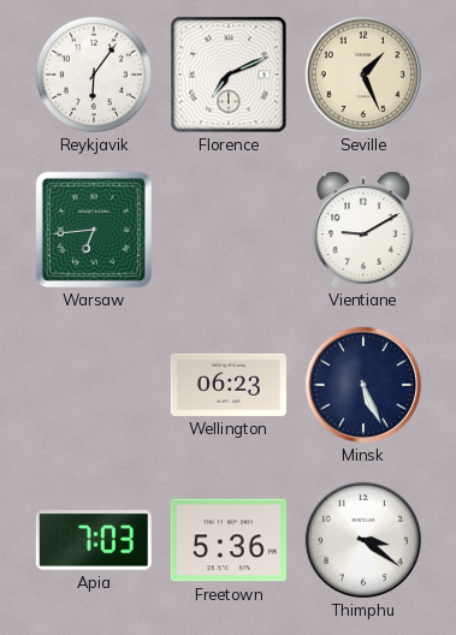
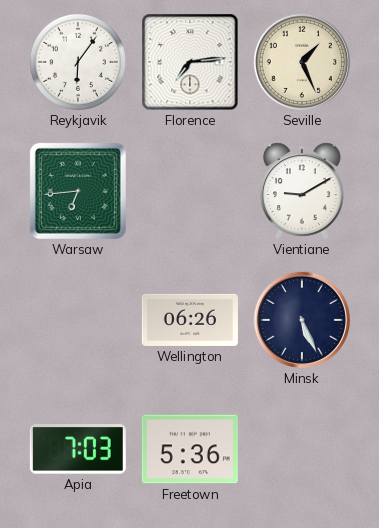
Florence: 7:11 -> 7:14
Wellington: 06:23 -> 06:26
Thimphu: 3:21 -> none
